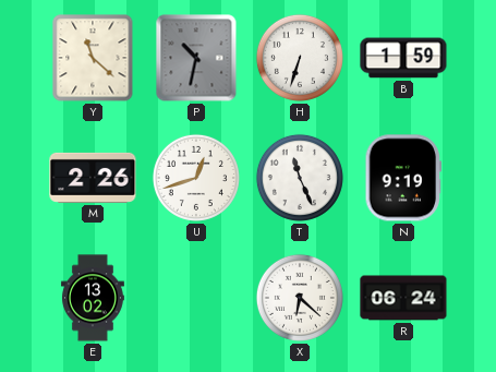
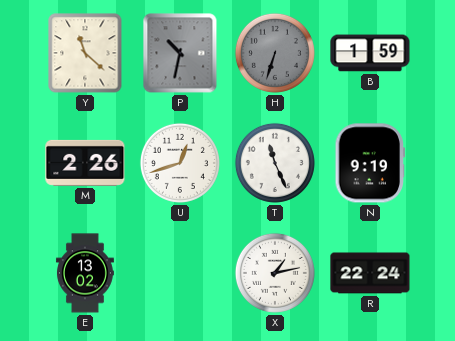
H dial: white -> grey
X: 6:22 -> 1:13
R: 06:24 -> 22:24
